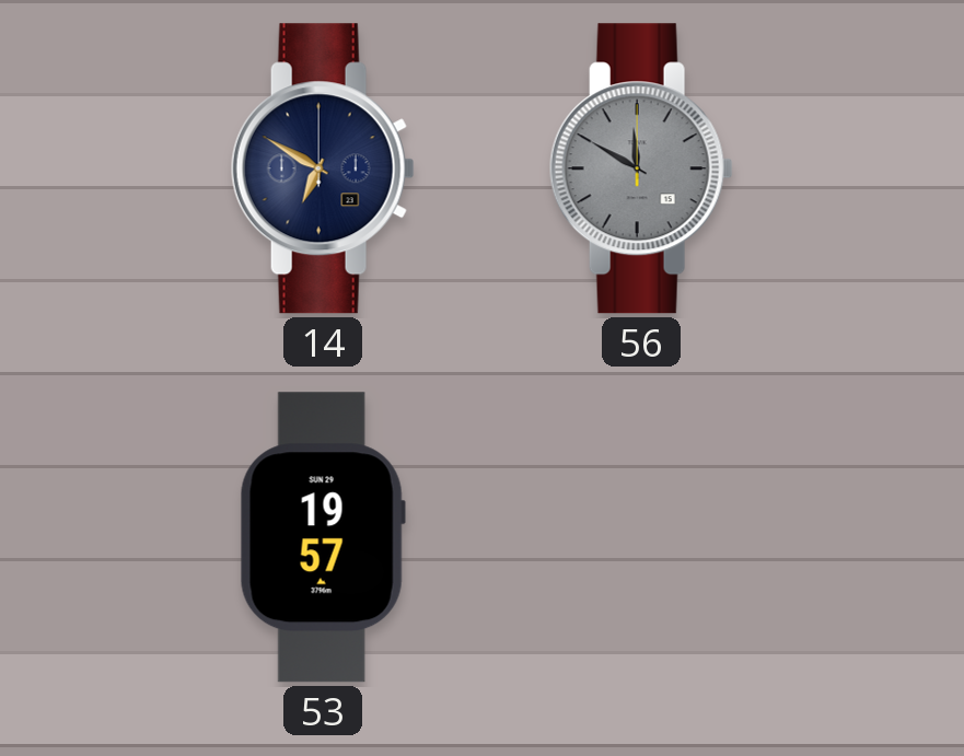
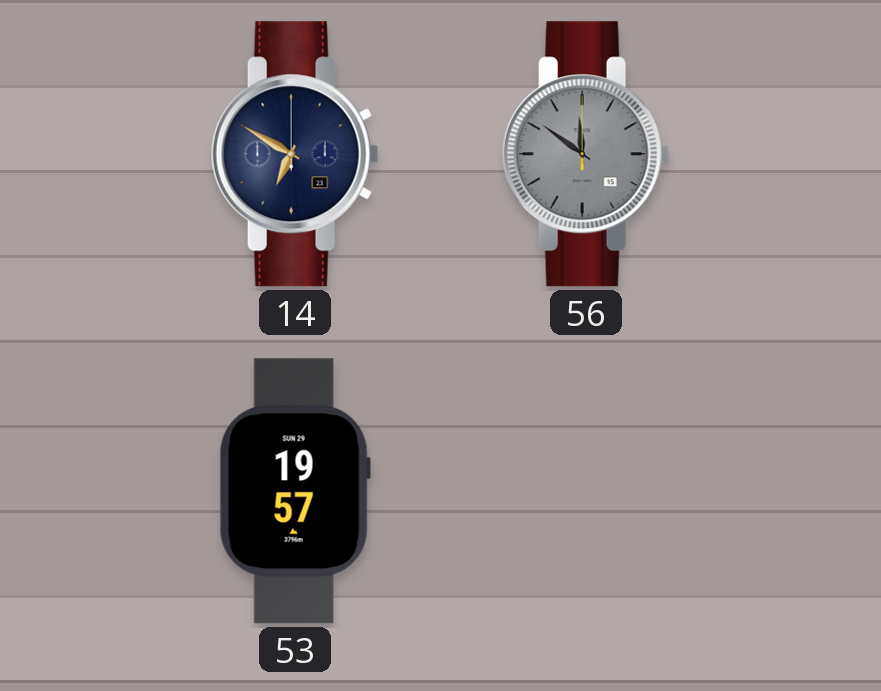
56: 11:50 -> 11:51
